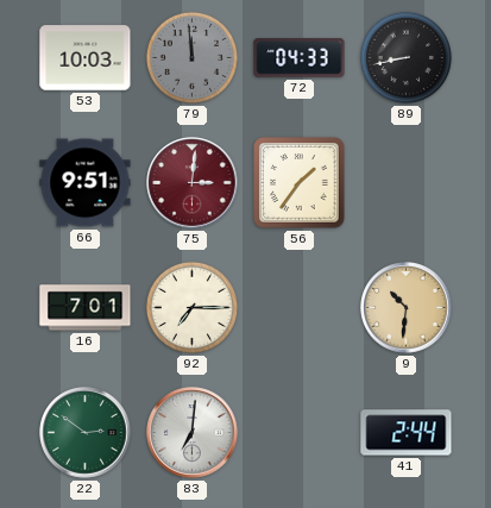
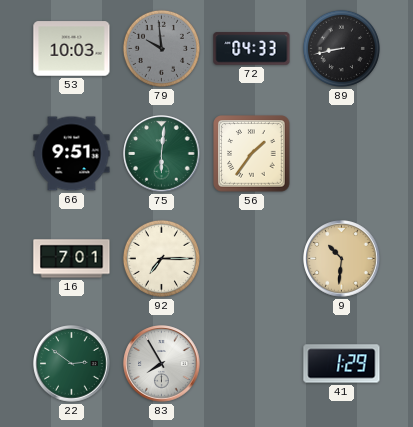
79: 11:59 -> 9:59
75: 3:01 -> 6:01
75 dial: burgundy -> green
83: 7:01 -> 7:55
41: 2:44 -> 1:29
